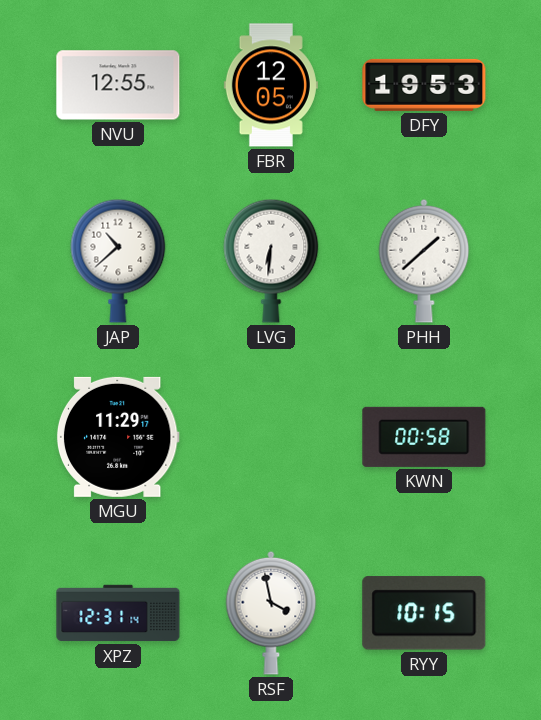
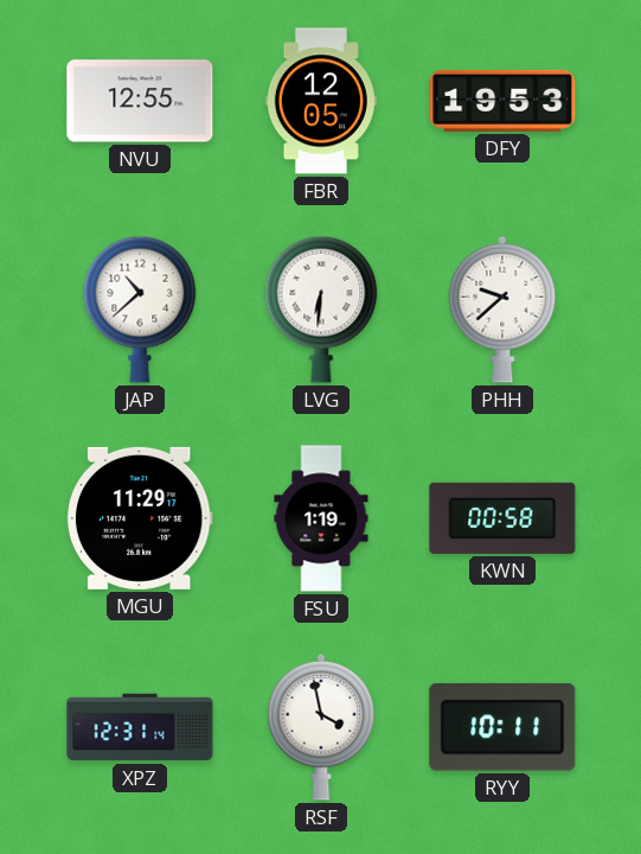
PHH: 1:38 -> 9:38
FSU: none -> 1:19
RYY: 10:15 -> 10:11
